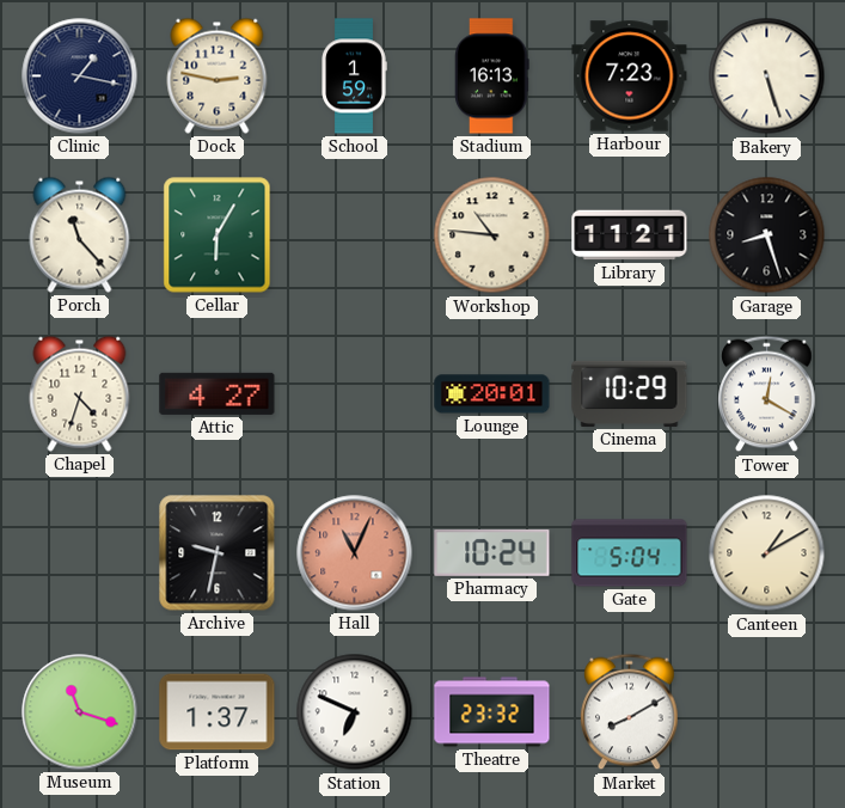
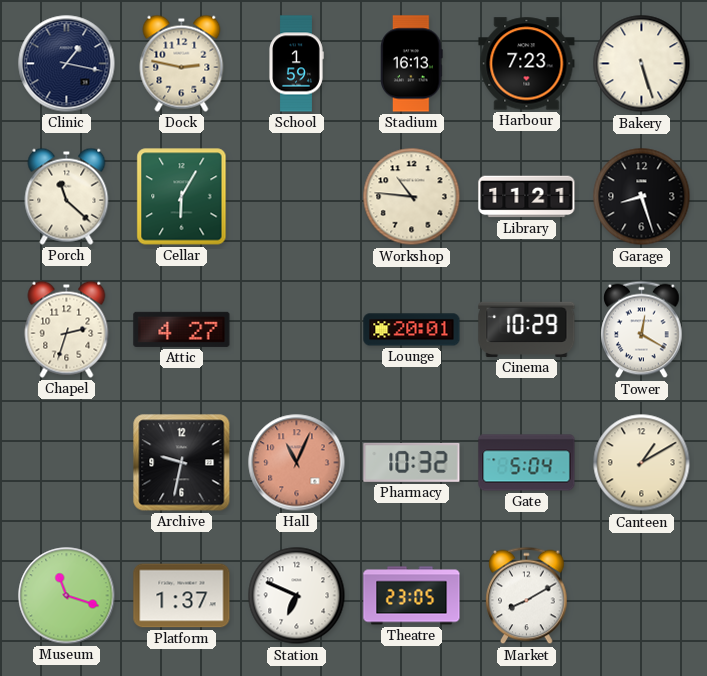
Porch: 11:23 -> 11:22
Chapel: 4:33 -> 2:33
Pharmacy: 10:24 -> 10:32
Theatre: 23:32 -> 23:05
